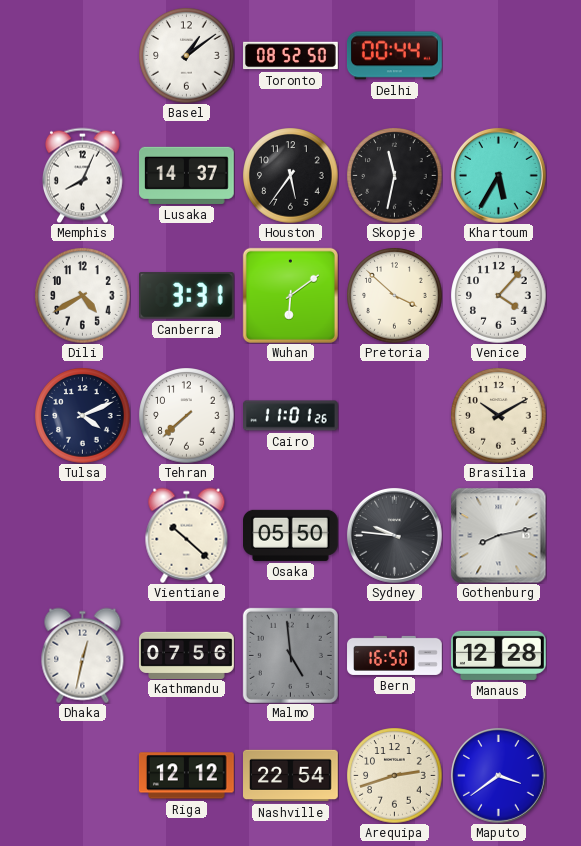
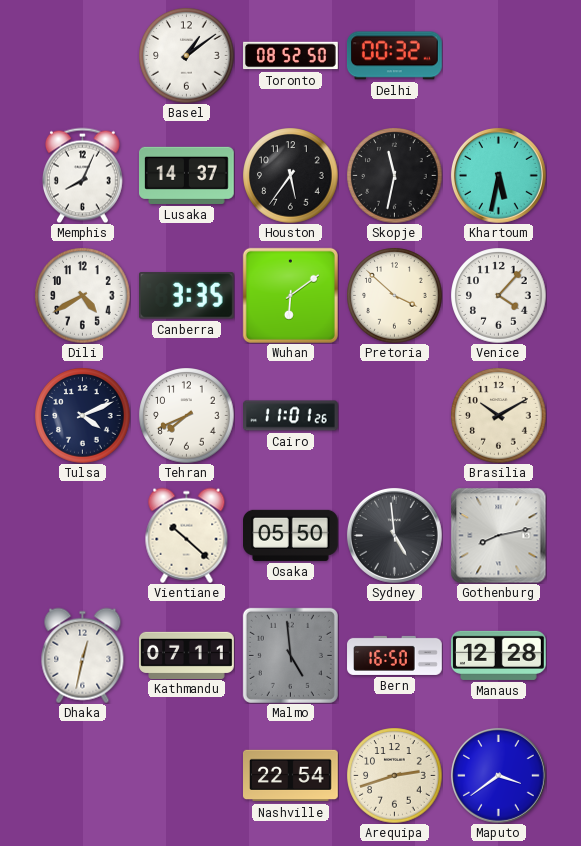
Delhi: 00:44 -> 00:32
Khartoum: 5:35 -> 5:32
Canberra: 3:31 -> 3:35
Tehran: 7:38 -> 7:41
Sydney: 9:46 -> 4:59
Kathmandu: 07:56 -> 07:11
Riga: 12:12 -> none
